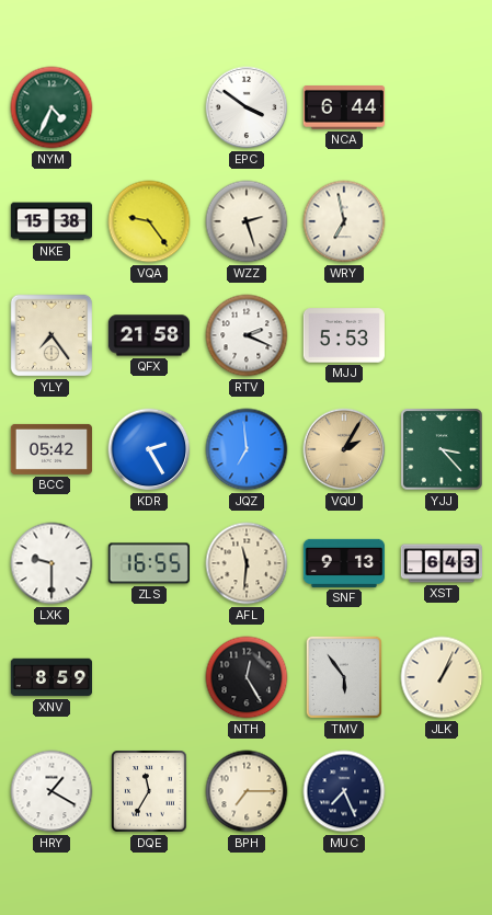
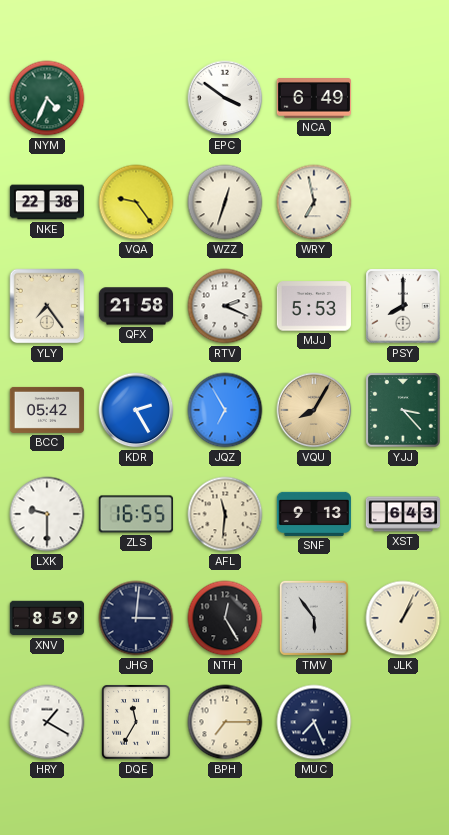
NCA: 6:44 -> 6:49
NKE: 15:38 -> 22:38
WZZ: 2:27 -> 12:33
PSY: none -> 8:00
JQZ: 6:59 -> 6:55
VQU: 2:05 -> 8:05
JHG: none -> 3:01
